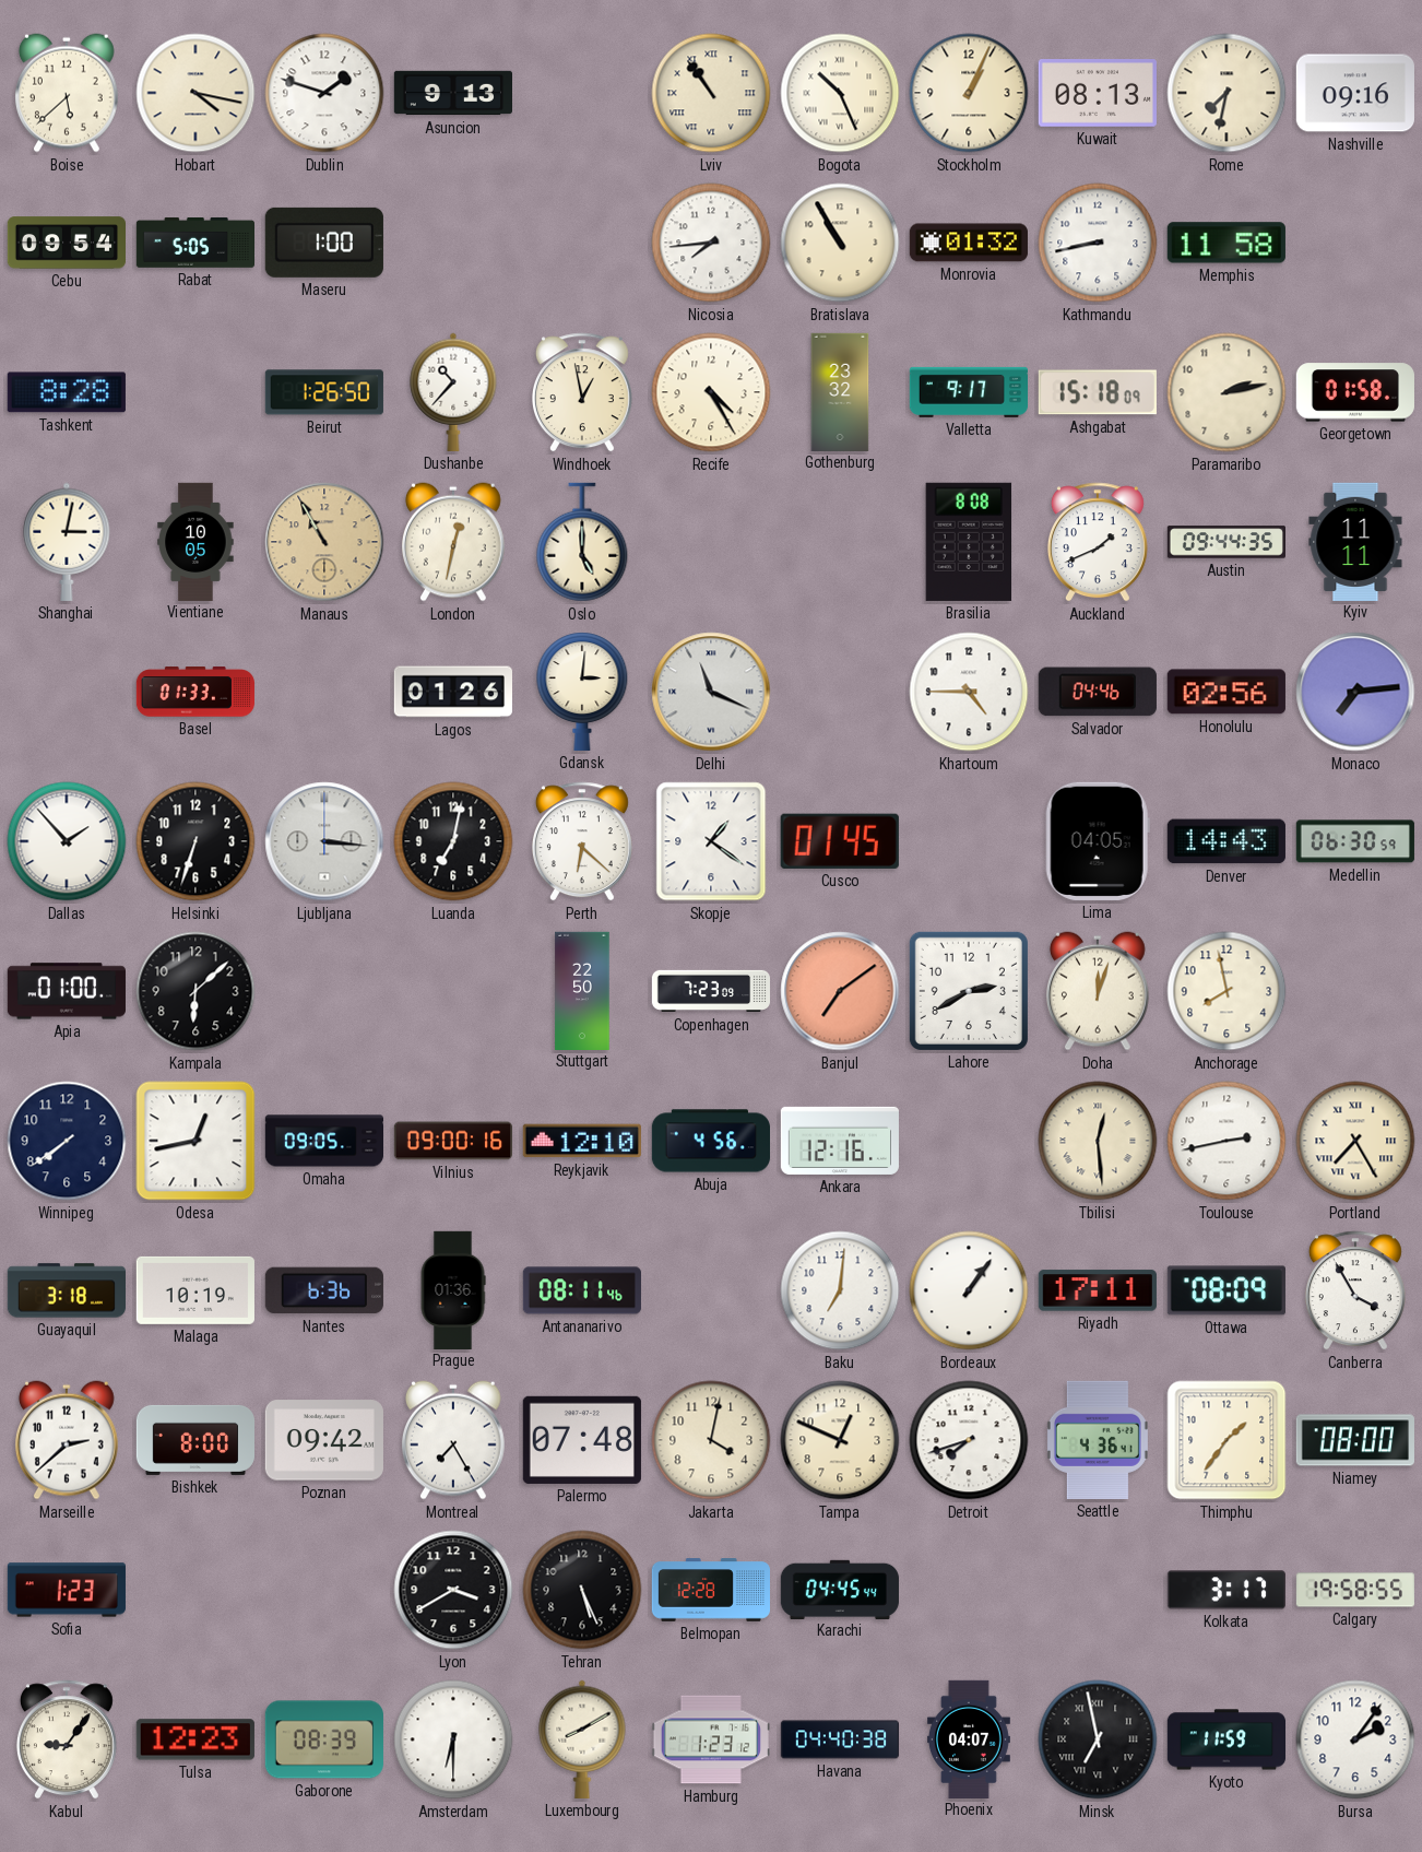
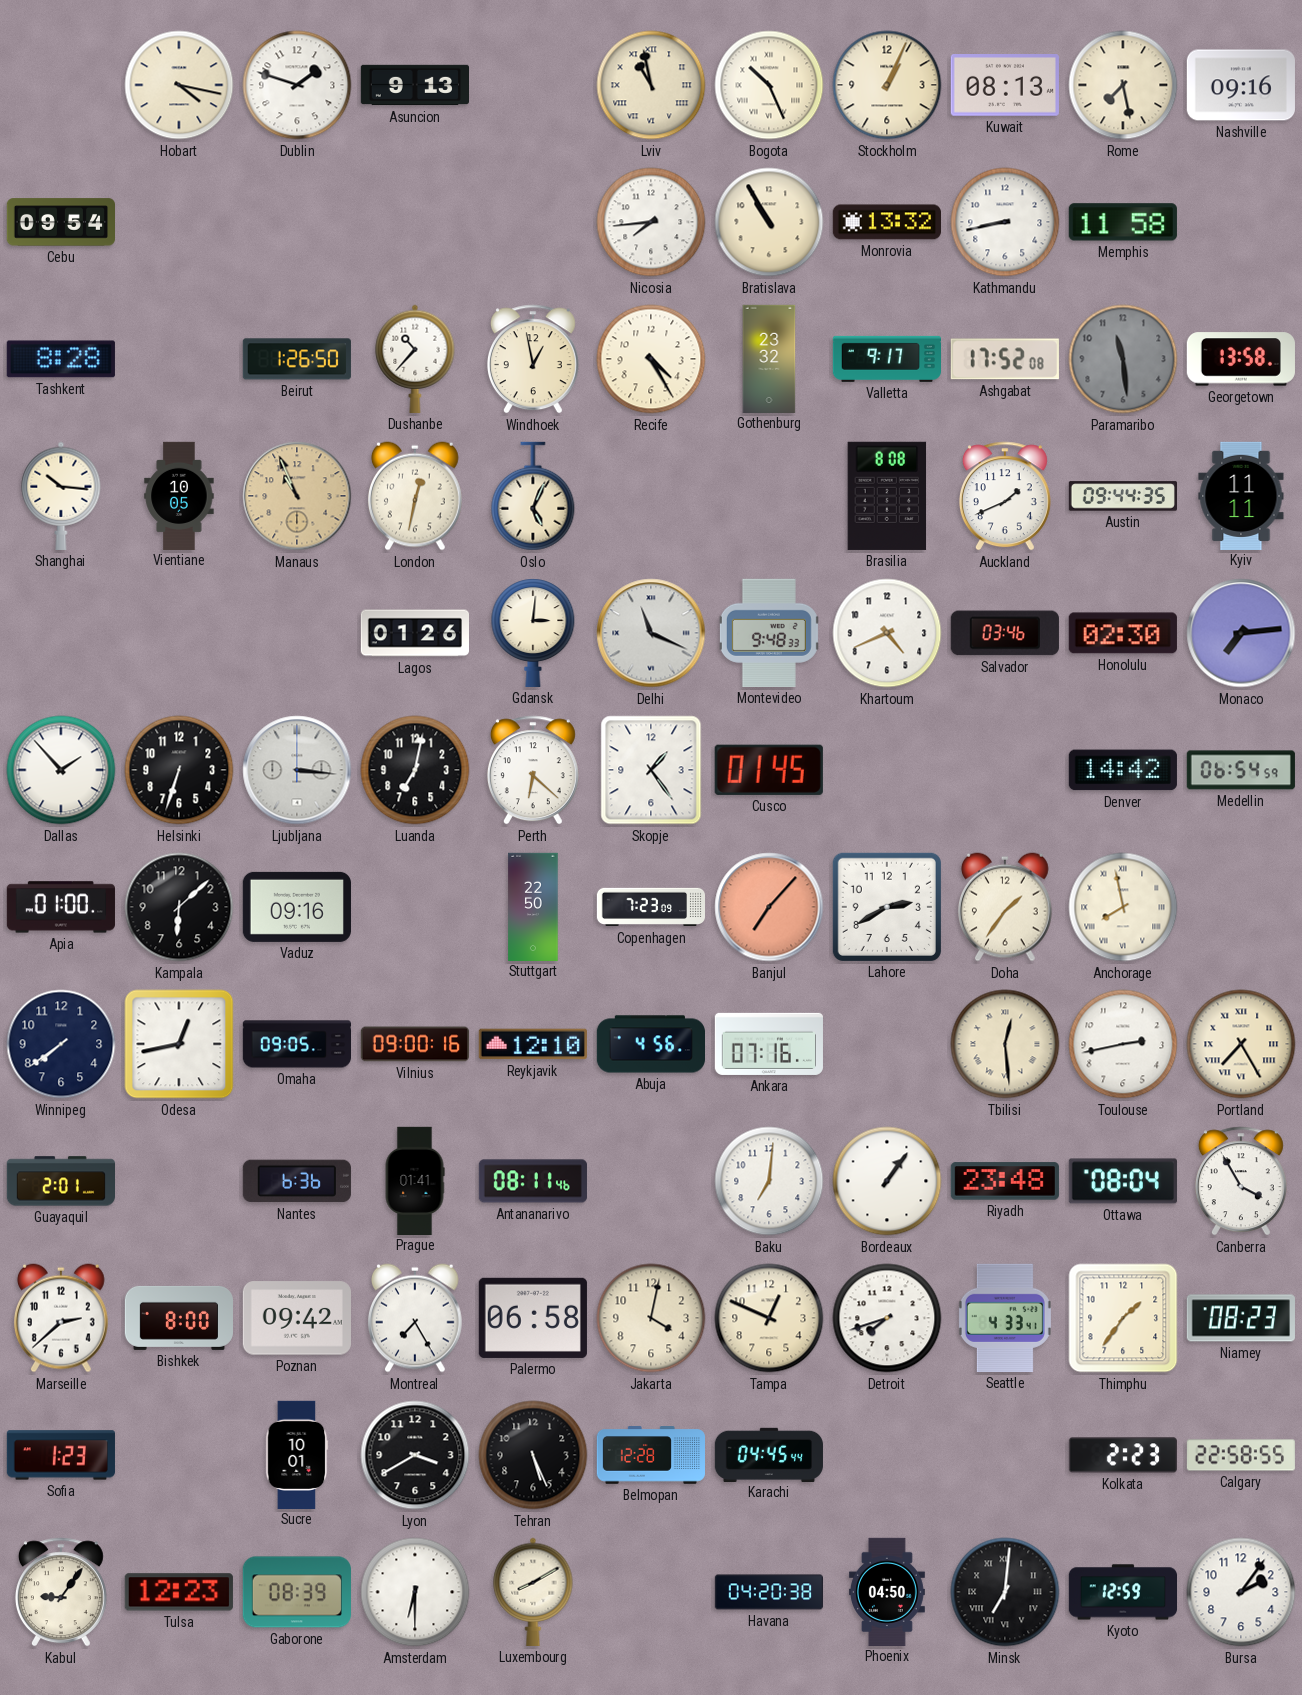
Boise: 5:38 -> none
Lviv: 10:54 -> 10:58
Rome: 7:32 -> 7:28
Rabat: 5:05 -> none
Maseru: 1:00 -> none
Monrovia: 01:32 -> 13:32
Ashgabat: 15:18 -> 17:52
Paramaribo: 2:13 -> 11:29
Paramaribo dial: cream -> grey
Georgetown: 01:58 -> 13:58
Shanghai: 3:02 -> 10:16
Manaus: 10:55 -> 10:56
Oslo: 5:00 -> 5:04
Basel: 01:33 -> none
Montevideo: none -> 9:48
Khartoum: 4:45 -> 4:41
Salvador: 04:46 -> 03:46
Honolulu: 02:56 -> 02:30
Skopje: 1:21 -> 1:24
Lima: 04:05 -> none
Denver: 14:43 -> 14:42
Medellin: 06:30 -> 06:54
Vaduz: none -> 09:16
Banjul: 7:09 -> 7:07
Doha: 12:03 -> 1:36
Anchorage numerals: Arabic -> Roman
Ankara: 12:16 -> 07:16
Guayaquil: 3:18 -> 2:01
Malaga: 10:19 -> none
Prague: 01:36 -> 01:41
Riyadh: 17:11 -> 23:48
Ottawa: 08:09 -> 08:04
Palermo: 07:48 -> 06:58
Seattle: 4:36 -> 4:33
Niamey: 08:00 -> 08:23
Sucre: none -> 10:01
Kolkata: 3:17 -> 2:23
Calgary: 19:58 -> 22:58
Hamburg: 1:23 -> none
Havana: 04:40 -> 04:20
Phoenix: 04:07 -> 04:50
Minsk: 6:58 -> 7:01
Kyoto: 11:59 -> 12:59
